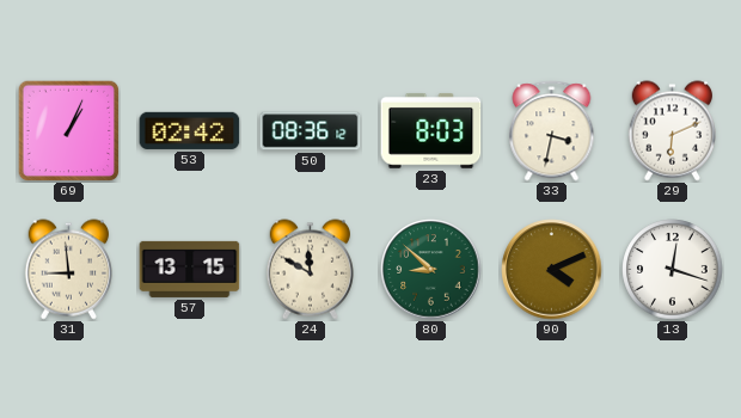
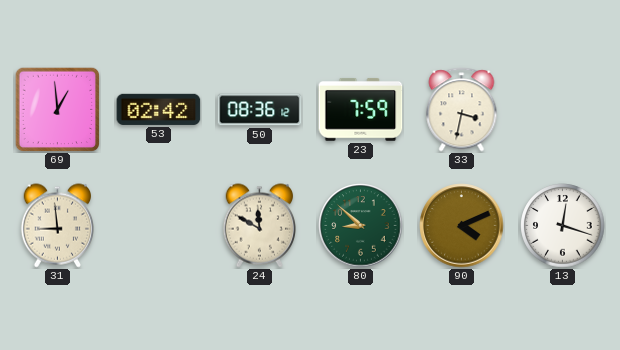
69: 1:04 -> 12:59
23: 8:03 -> 7:59
29: 6:11 -> none
57: 13:15 -> none
